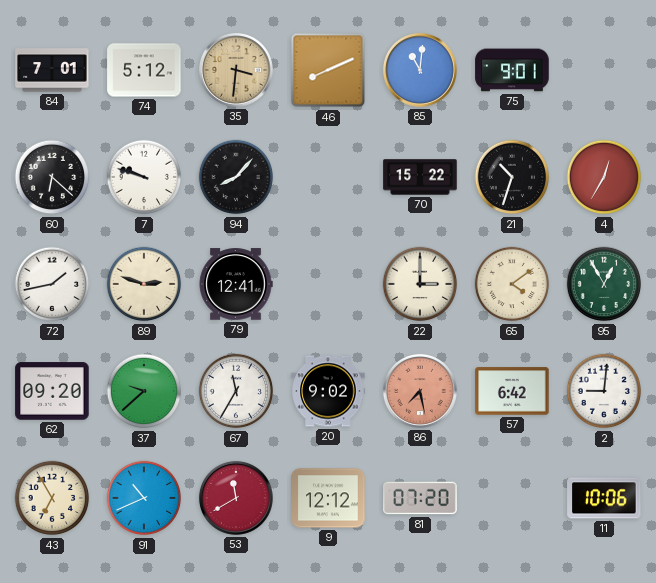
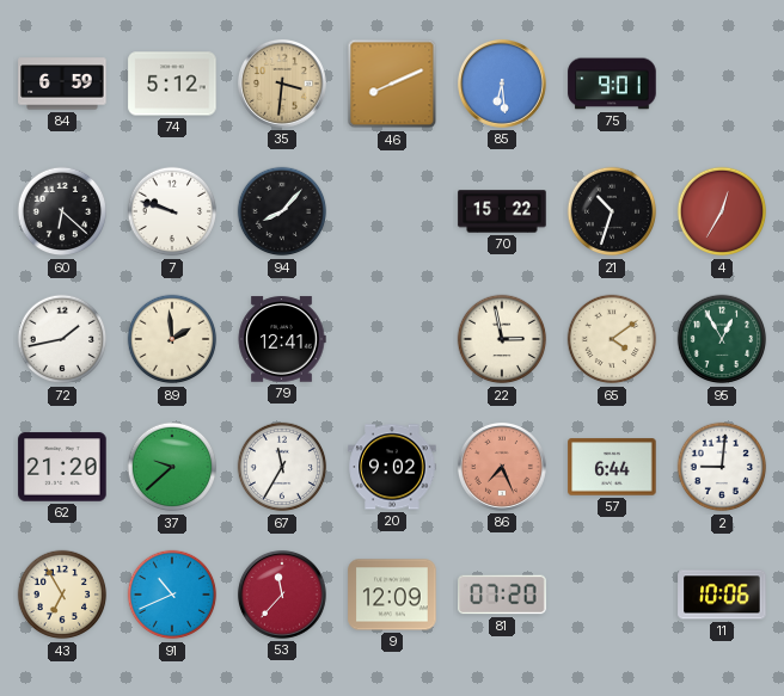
84: 7:01 -> 6:59
85: 11:01 -> 6:29
89: 2:48 -> 1:59
22: 3:00 -> 2:58
62: 09:20 -> 21:20
86: 7:28 -> 7:26
57: 6:42 -> 6:44
53: 11:40 -> 11:37
9: 12:12 -> 12:09
